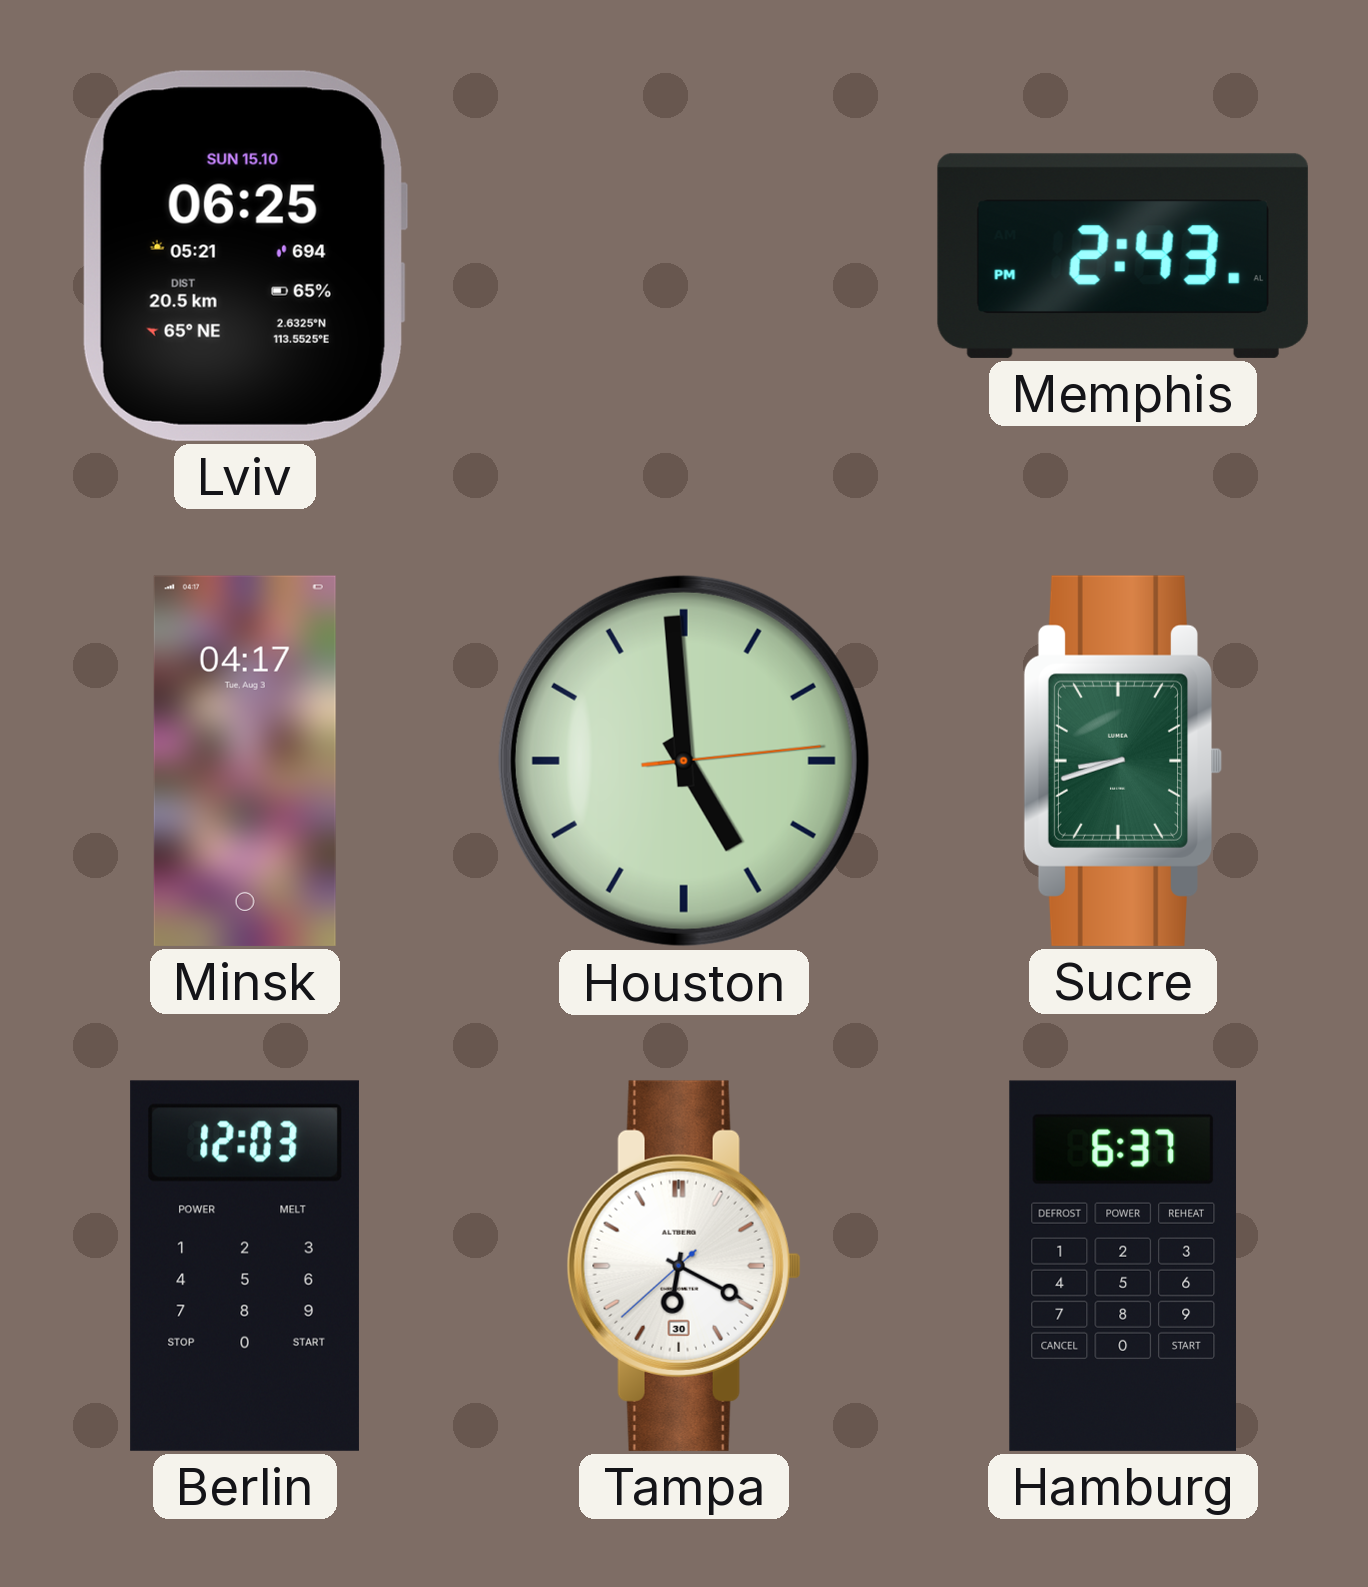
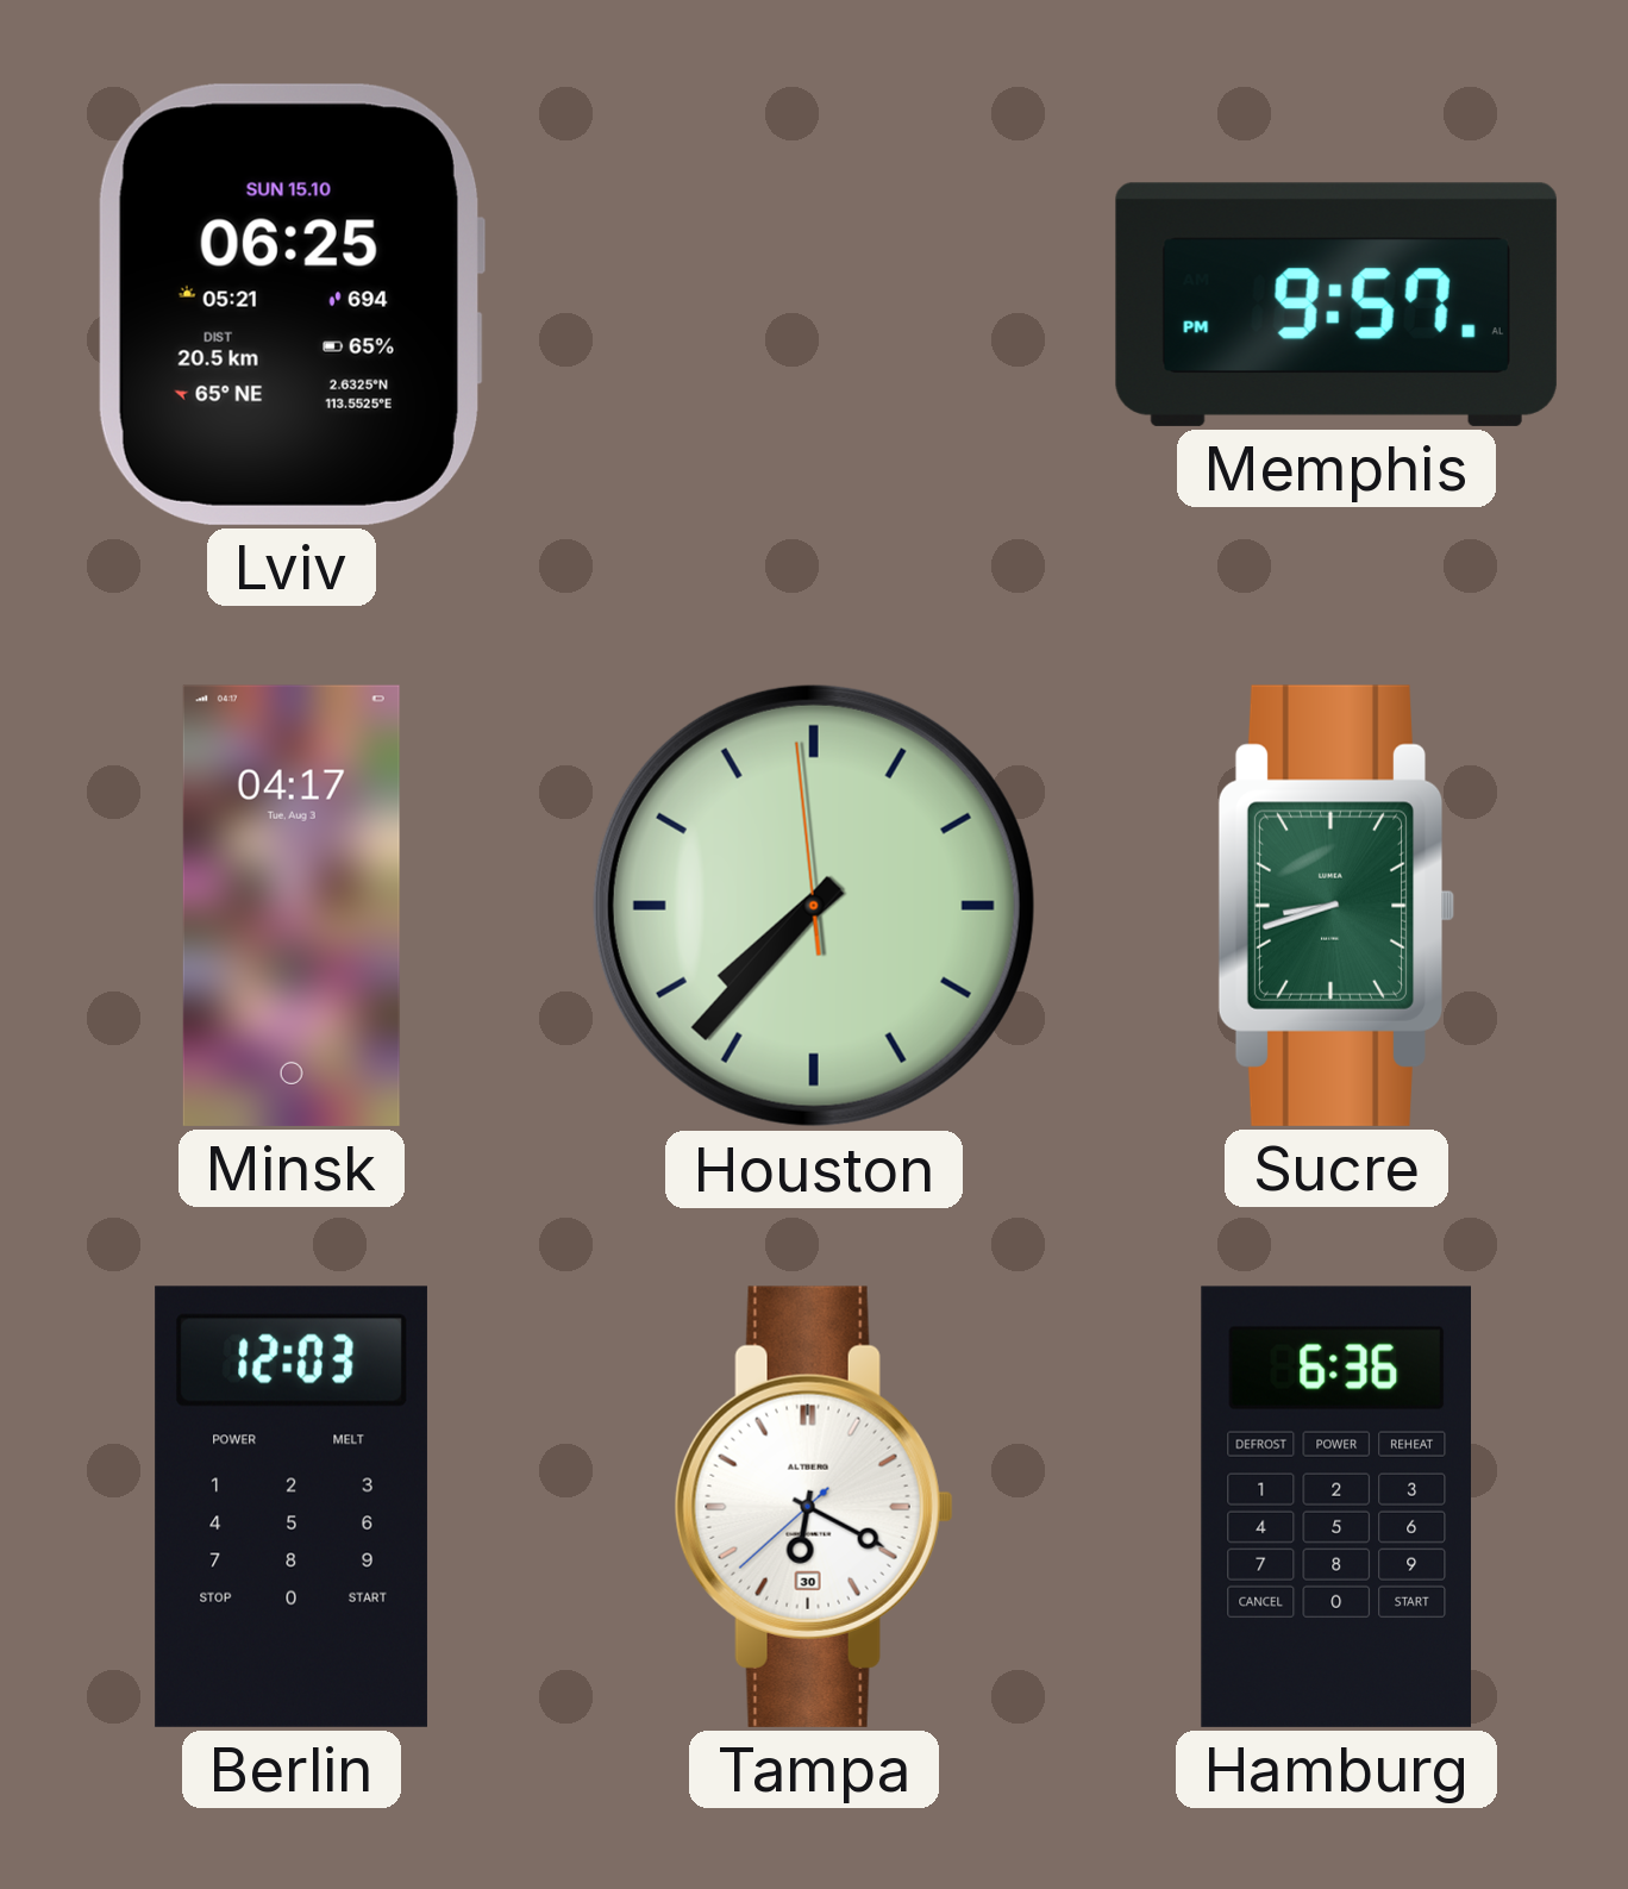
Memphis: 2:43 -> 9:57
Houston: 4:59 -> 7:36
Hamburg: 6:37 -> 6:36
